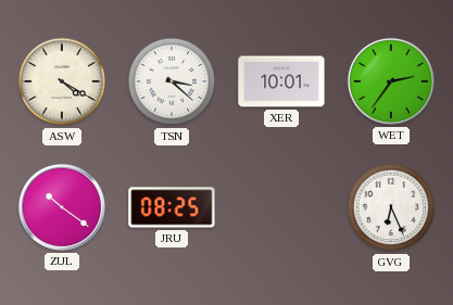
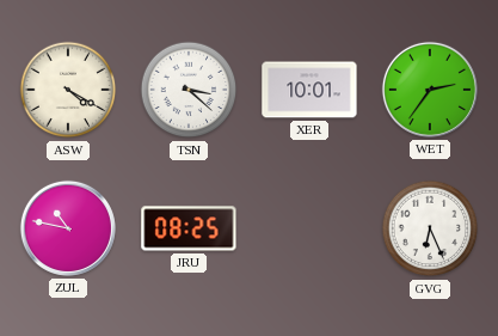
ZUL: 10:21 -> 10:47
